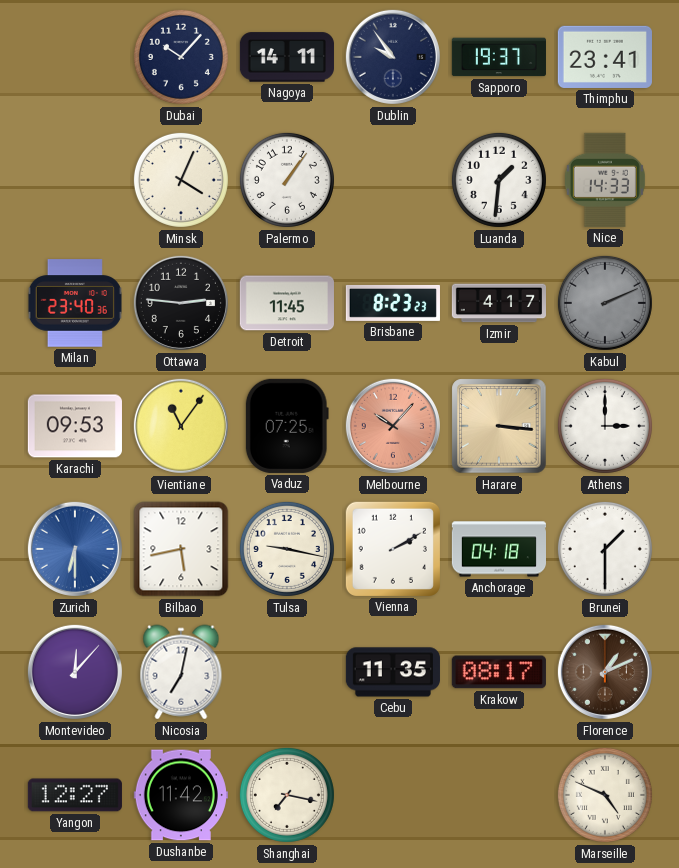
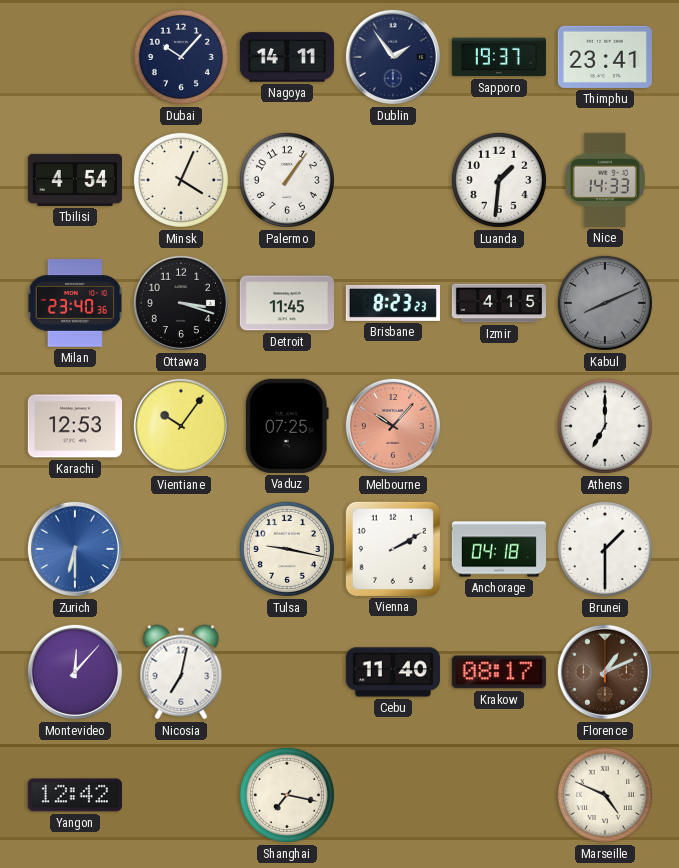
Dublin: 9:54 -> 1:54
Tbilisi: none -> 4:54
Ottawa: 2:46 -> 3:18
Izmir: 4:17 -> 4:15
Kabul: 2:11 -> 8:11
Karachi: 09:53 -> 12:53
Vientiane: 11:06 -> 10:06
Harare: 3:16 -> none
Athens: 3:00 -> 7:00
Bilbao: 5:43 -> none
Cebu: 11:35 -> 11:40
Yangon: 12:27 -> 12:42
Dushanbe: 11:42 -> none
